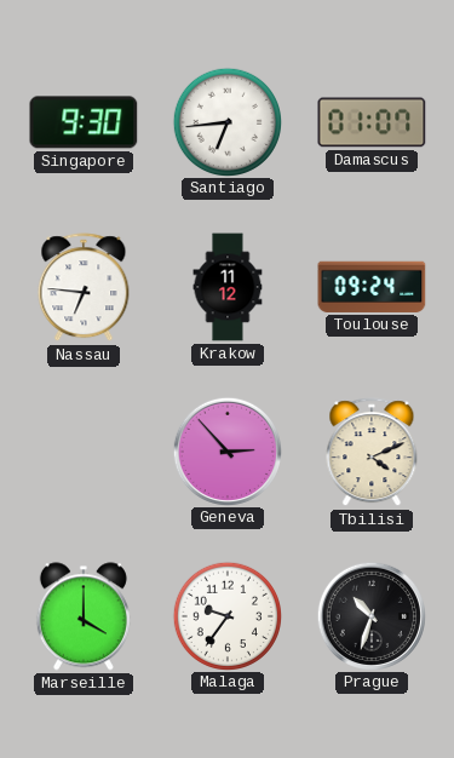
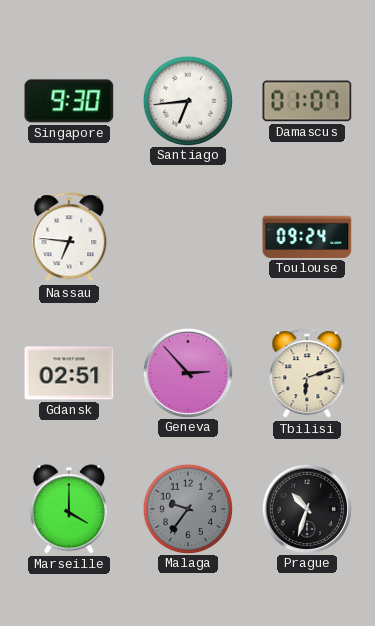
Krakow: 11:12 -> none
Gdansk: none -> 02:51
Tbilisi: 4:11 -> 6:12
Malaga dial: white -> grey
